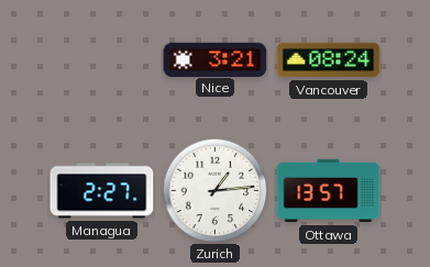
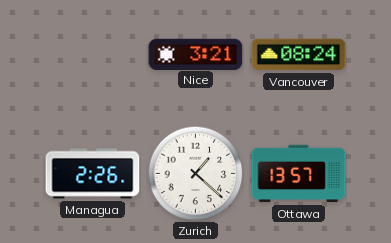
Managua: 2:27 -> 2:26
Zurich: 1:14 -> 1:22
